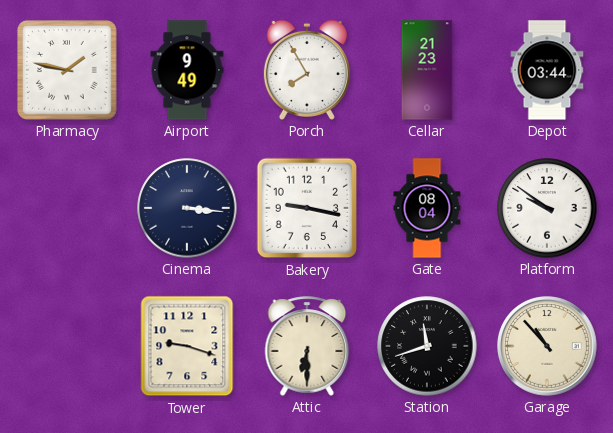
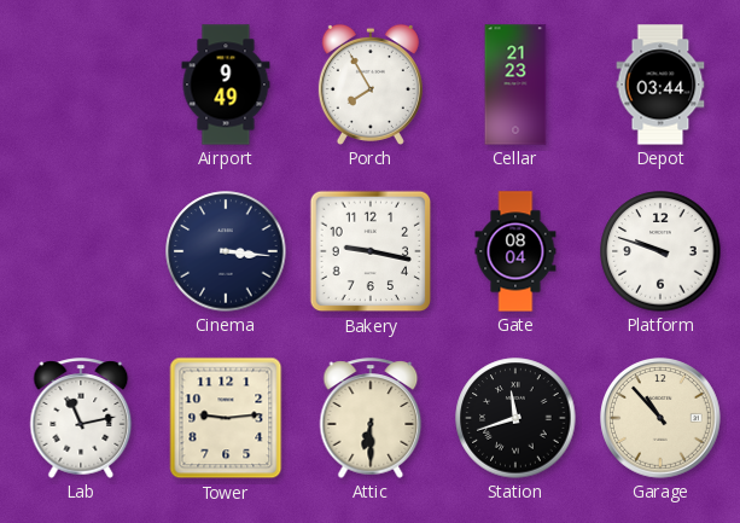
Pharmacy: 1:47 -> none
Platform: 9:51 -> 9:48
Lab: none -> 11:13
Tower: 9:18 -> 9:14
